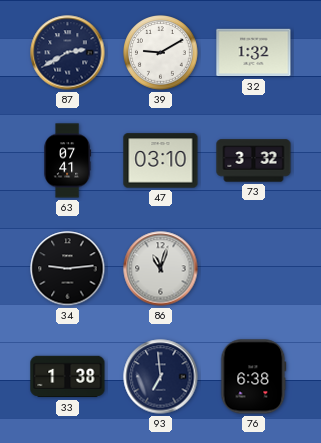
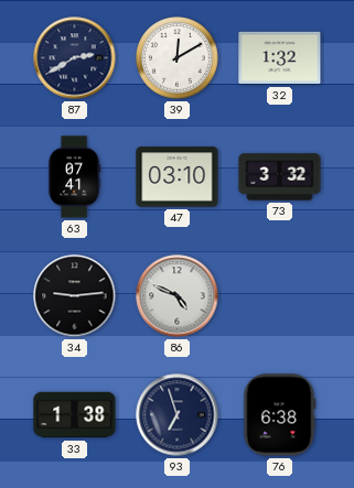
39: 9:10 -> 12:10
86: 11:03 -> 4:49
93: 6:59 -> 6:57
